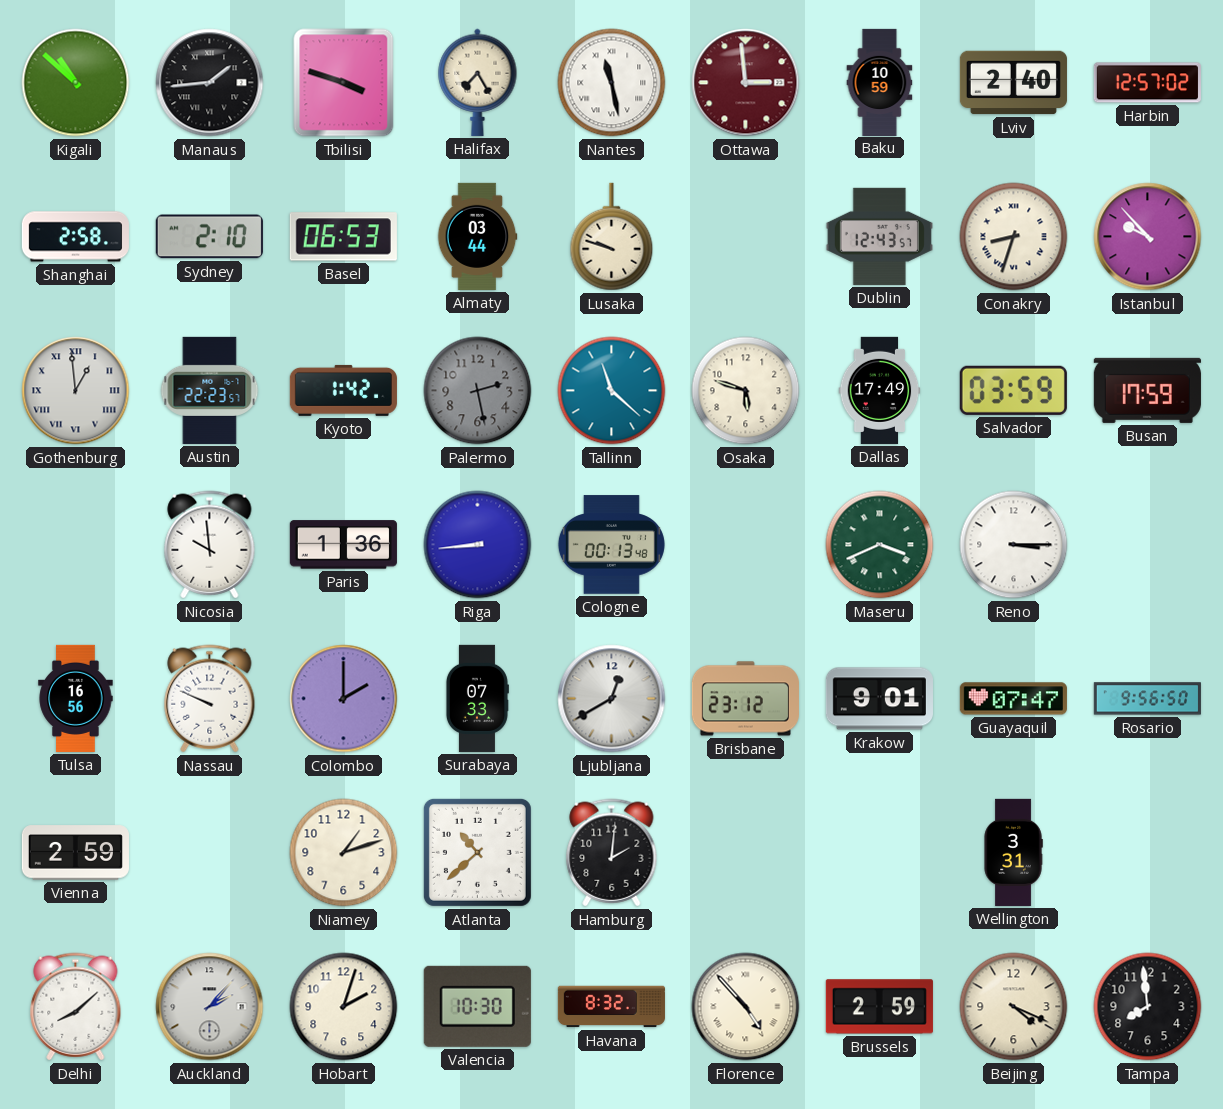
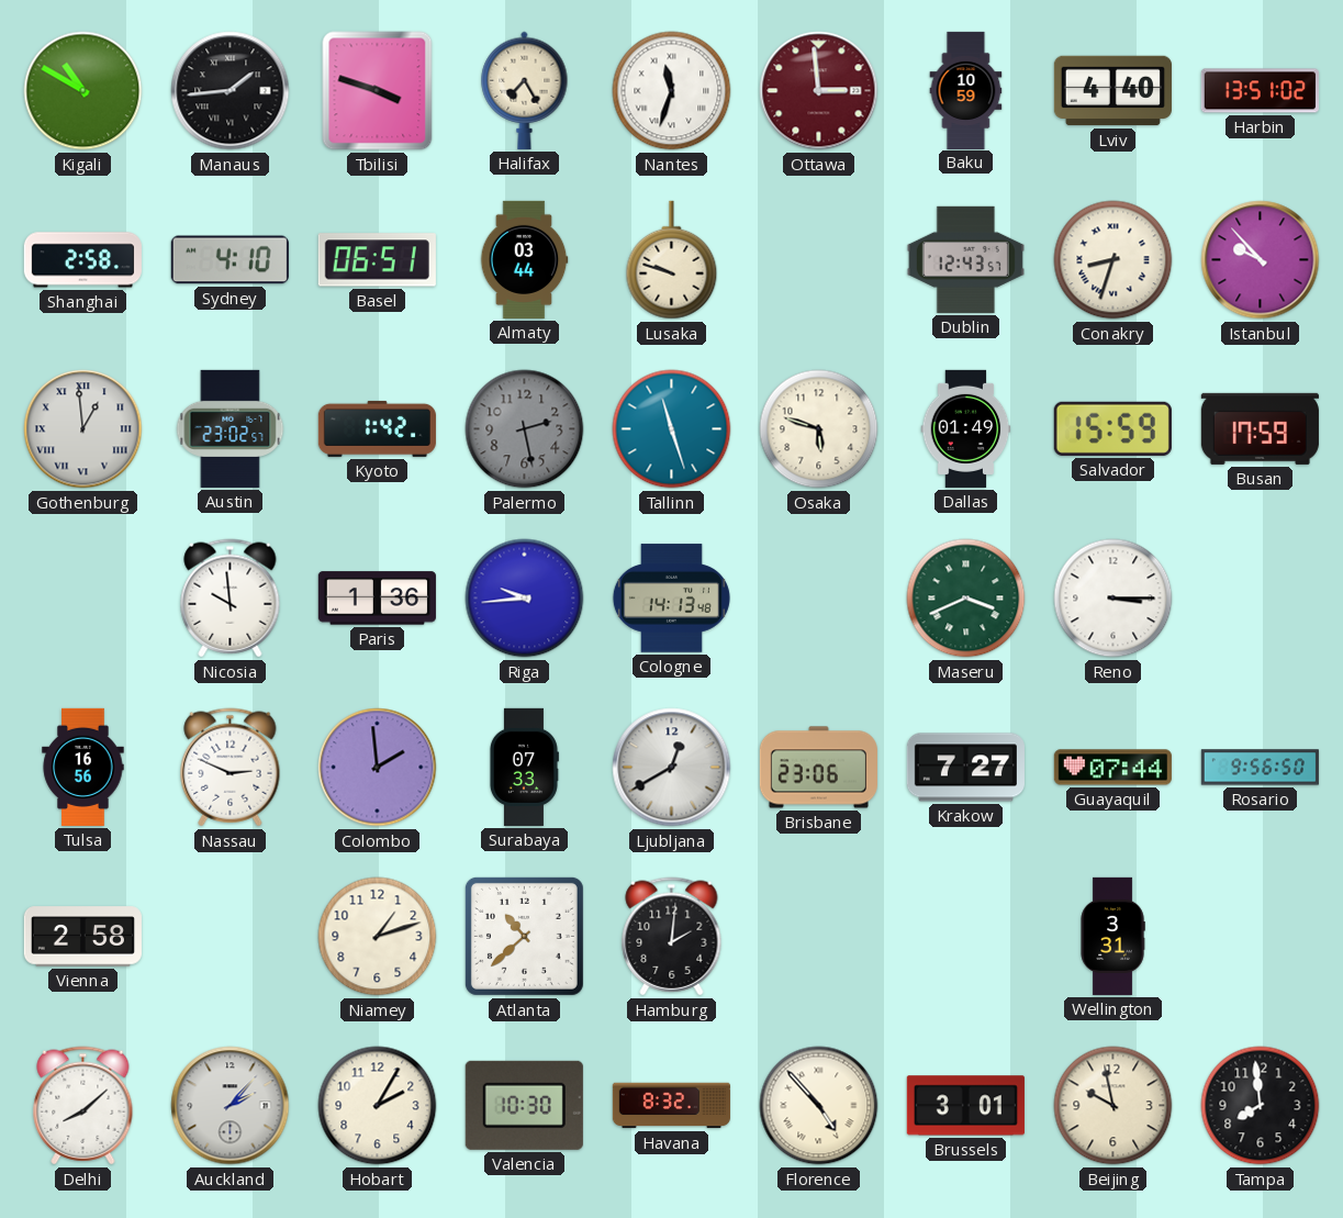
Kigali: 10:52 -> 10:50
Nantes: 11:28 -> 11:33
Lviv: 2:40 -> 4:40
Harbin: 12:57 -> 13:51
Sydney: 2:10 -> 4:10
Basel: 06:53 -> 06:51
Austin: 22:23 -> 23:02
Tallinn: 11:22 -> 11:27
Dallas: 17:49 -> 01:49
Salvador: 03:59 -> 15:59
Riga: 8:44 -> 9:44
Cologne: 00:13 -> 14:13
Nassau: 9:49 -> 2:49
Colombo: 2:00 -> 1:59
Brisbane: 23:12 -> 23:06
Krakow: 9:01 -> 7:27
Guayaquil: 07:47 -> 07:44
Vienna: 2:59 -> 2:58
Hobart: 2:03 -> 2:05
Brussels: 2:59 -> 3:01
Beijing: 4:19 -> 9:58
